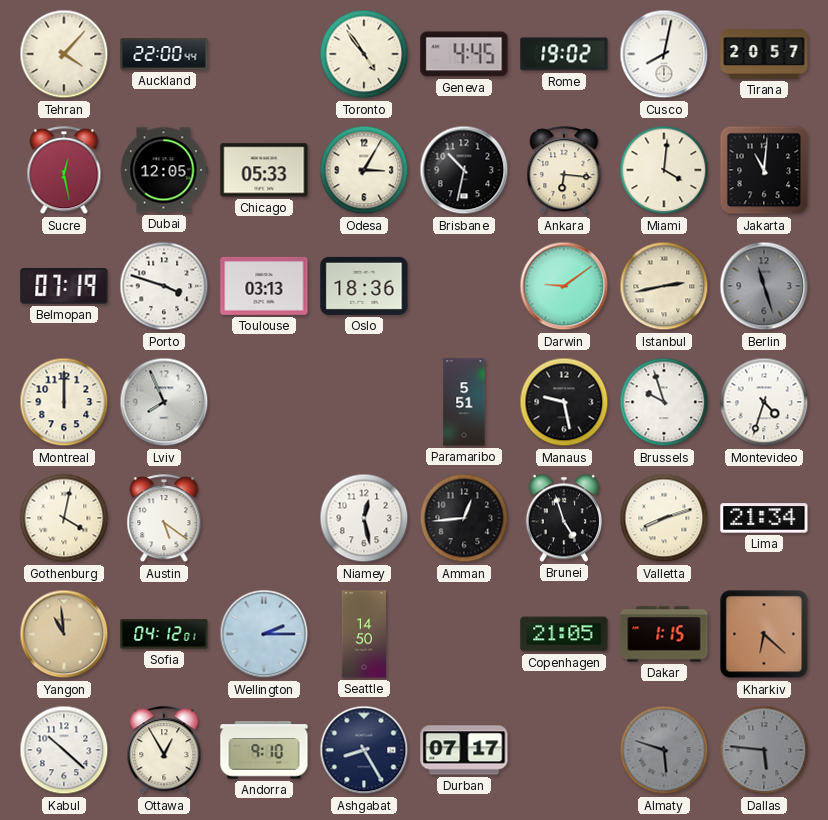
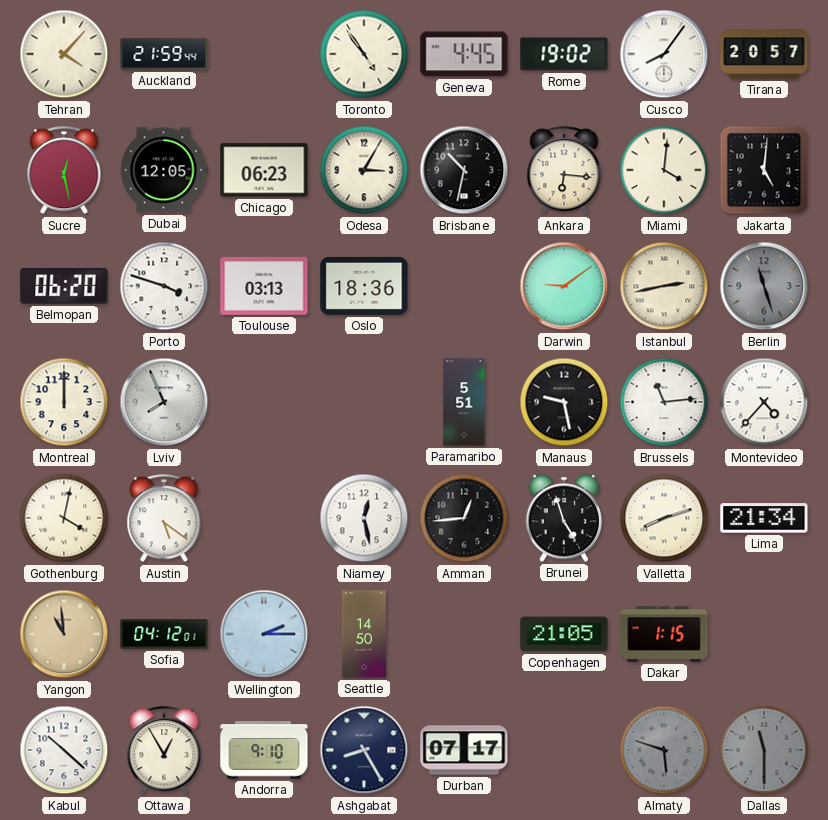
Auckland: 22:00 -> 21:59
Cusco: 8:02 -> 8:06
Chicago: 05:33 -> 06:23
Jakarta: 11:01 -> 5:01
Belmopan: 07:19 -> 06:20
Brussels: 9:57 -> 11:14
Montevideo: 4:33 -> 4:37
Kharkiv: 6:22 -> none
Dallas: 5:46 -> 11:30
